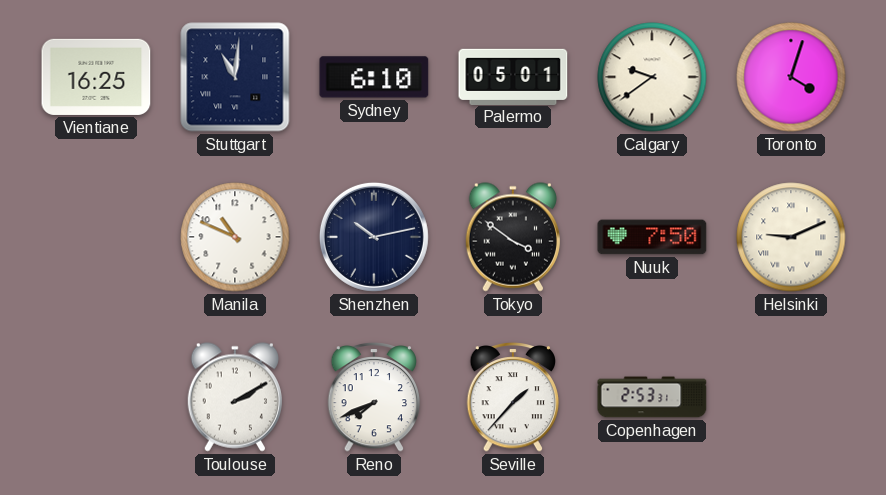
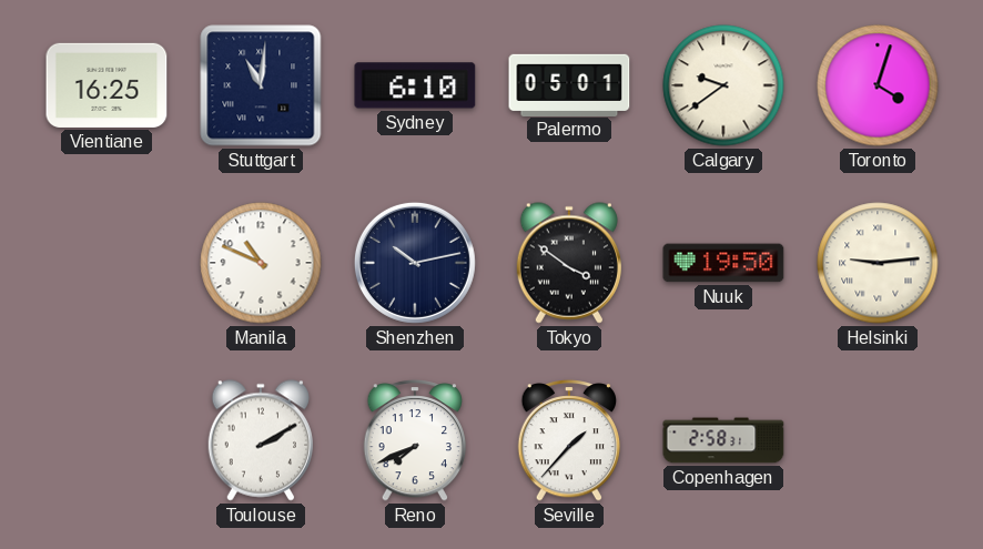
Nuuk: 7:50 -> 19:50
Helsinki: 9:11 -> 9:14
Copenhagen: 2:53 -> 2:58
